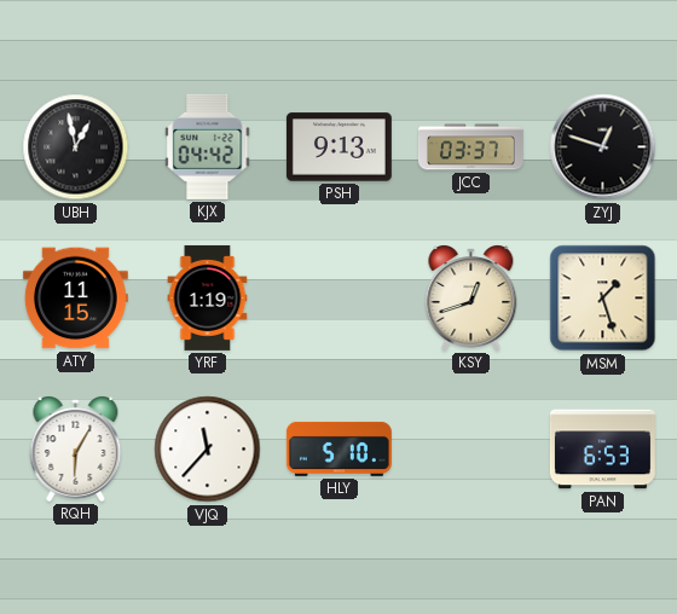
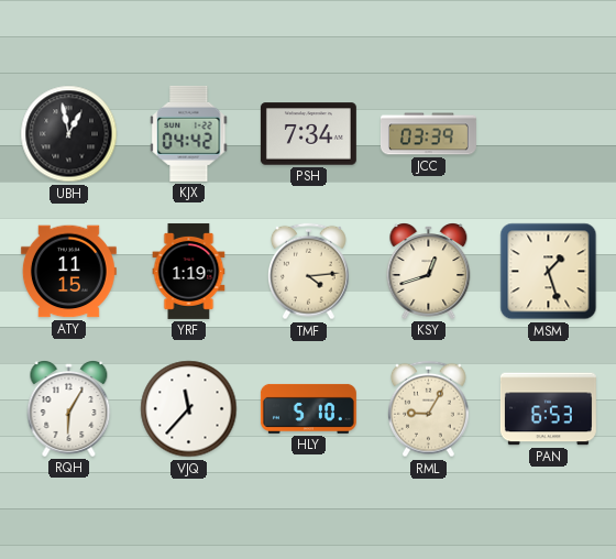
PSH: 9:13 -> 7:34
JCC: 03:37 -> 03:39
ZYJ: 12:48 -> none
TMF: none -> 4:14
RML: none -> 9:05
